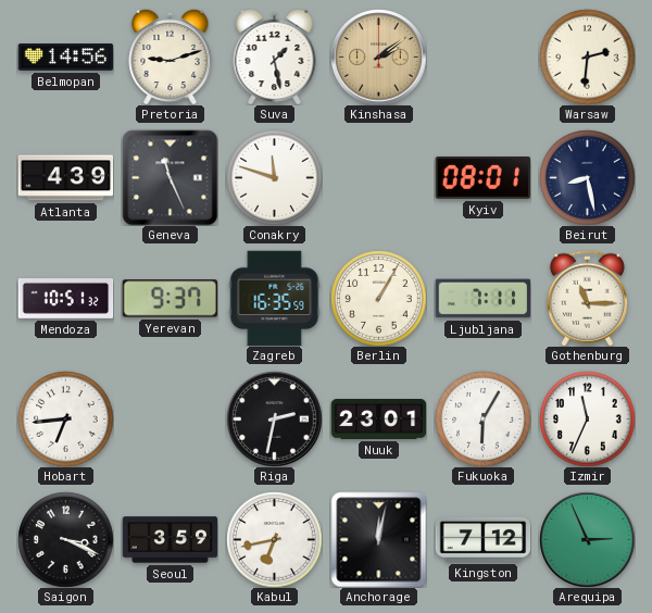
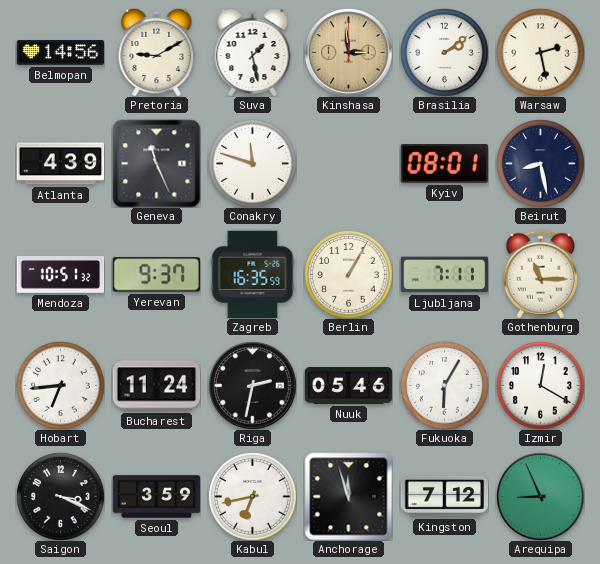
Pretoria: 9:12 -> 9:10
Kinshasa: 2:09 -> 2:59
Brasilia: none -> 2:09
Warsaw: 2:31 -> 2:28
Bucharest: none -> 11:24
Nuuk: 23:01 -> 05:46
Izmir: 11:34 -> 12:20
Anchorage: 12:02 -> 11:57
Arequipa: 2:56 -> 8:56
